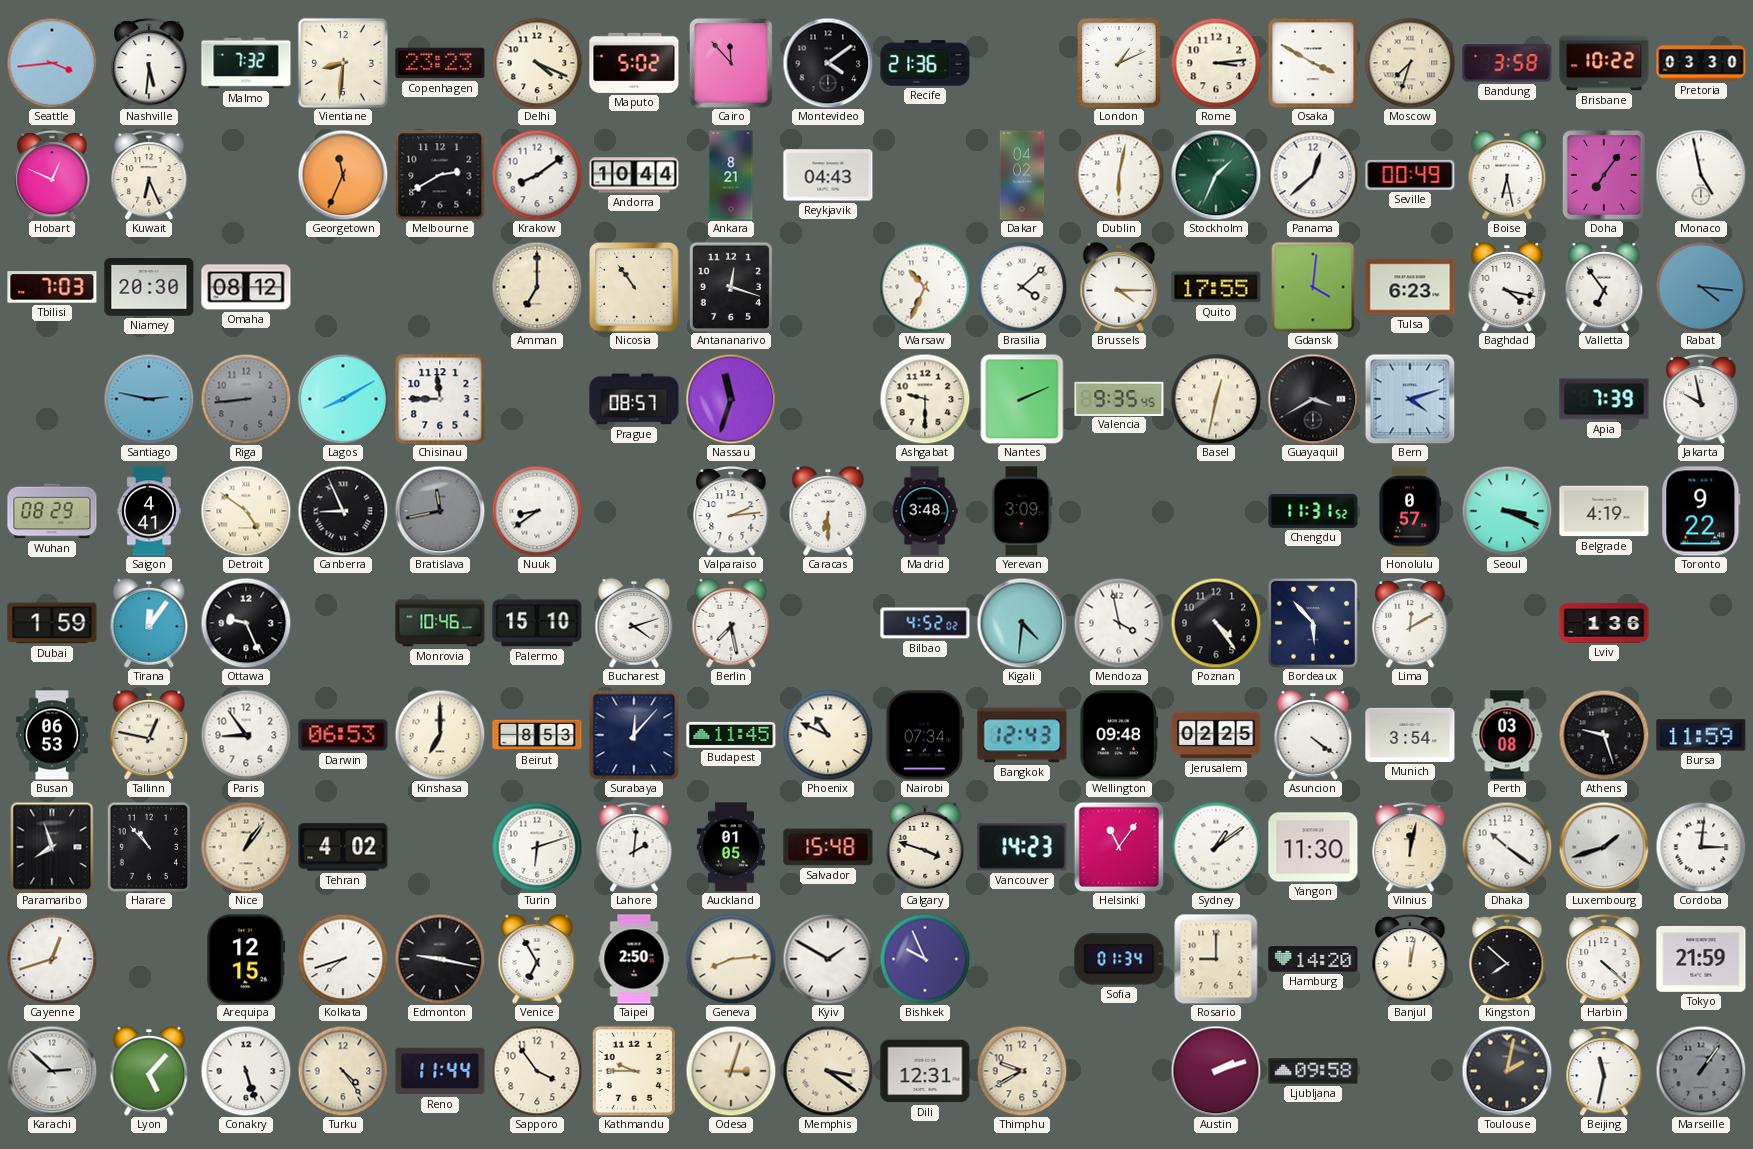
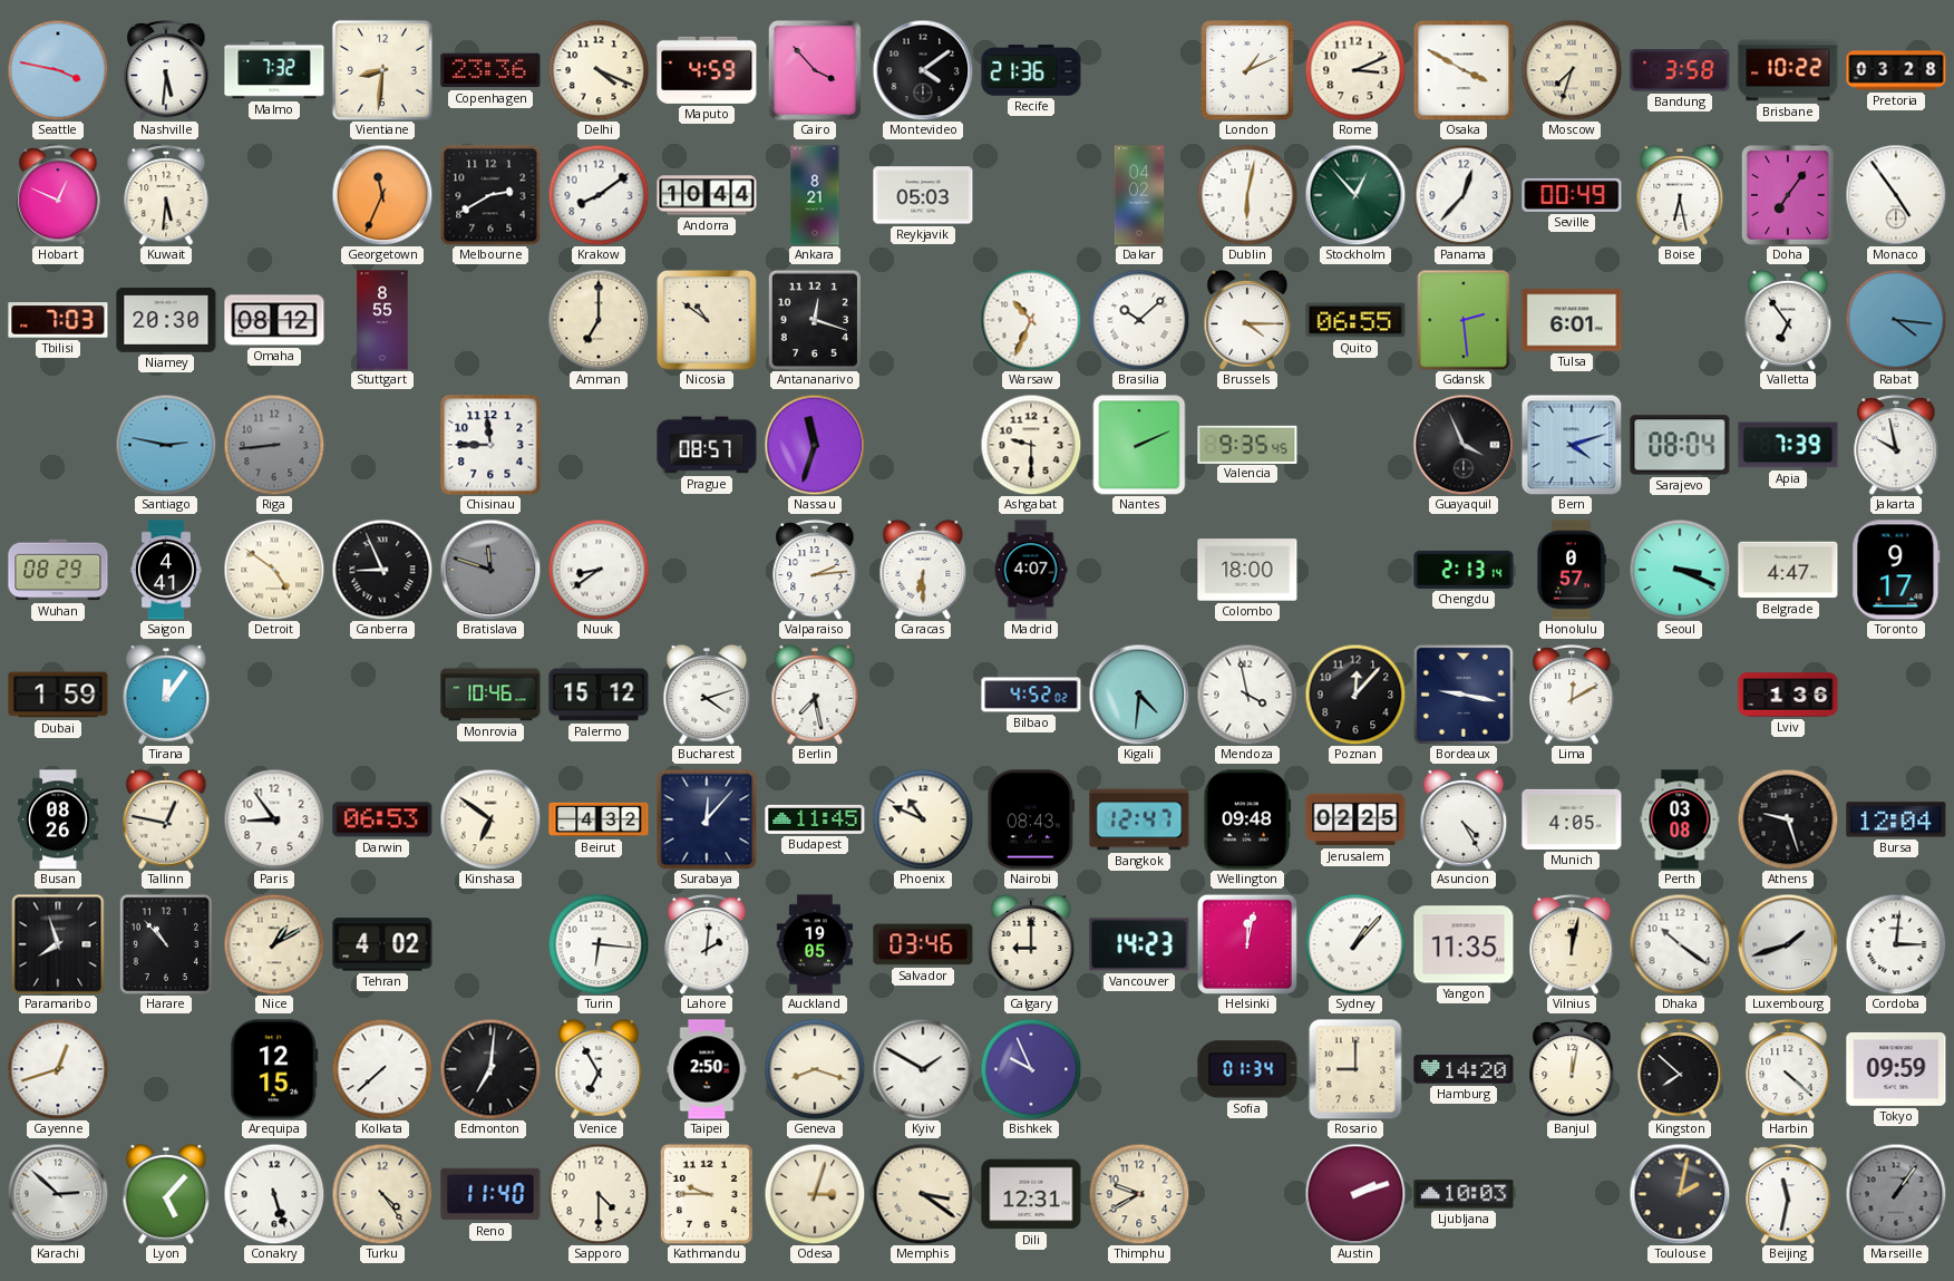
Seattle: 3:44 -> 3:47
Copenhagen: 23:23 -> 23:36
Maputo: 5:02 -> 4:59
Cairo: 11:53 -> 3:53
Rome: 3:14 -> 3:11
Pretoria: 03:30 -> 03:28
Kuwait: 6:26 -> 5:31
Reykjavik: 04:43 -> 05:03
Stockholm: 1:34 -> 12:53
Panama: 12:38 -> 12:37
Monaco: 4:58 -> 4:54
Stuttgart: none -> 8:55
Nicosia: 10:54 -> 10:51
Brasilia: 4:08 -> 10:08
Quito: 17:55 -> 06:55
Gdansk: 4:01 -> 2:29
Tulsa: 6:23 -> 6:01
Baghdad: 4:17 -> none
Lagos: 8:10 -> none
Basel: 12:32 -> none
Guayaquil: 3:40 -> 3:56
Sarajevo: none -> 08:04
Bratislava: 11:43 -> 11:48
Madrid: 3:48 -> 4:07
Yerevan: 3:09 -> none
Colombo: none -> 18:00
Chengdu: 11:31 -> 2:13
Belgrade: 4:19 -> 4:47
Toronto: 9:22 -> 9:17
Ottawa: 9:26 -> none
Palermo: 15:10 -> 15:12
Poznan: 4:24 -> 12:07
Bordeaux: 5:53 -> 9:17
Busan: 06:53 -> 08:26
Kinshasa: 7:00 -> 6:51
Beirut: 8:53 -> 4:32
Nairobi: 07:34 -> 08:43
Bangkok: 12:43 -> 12:47
Asuncion: 4:21 -> 4:25
Munich: 3:54 -> 4:05
Bursa: 11:59 -> 12:04
Nice: 1:06 -> 1:10
Turin: 6:12 -> 6:16
Auckland: 01:05 -> 19:05
Salvador: 15:48 -> 03:46
Calgary: 3:48 -> 9:00
Helsinki: 11:06 -> 12:02
Sydney: 1:09 -> 1:07
Yangon: 11:30 -> 11:35
Kolkata: 7:42 -> 7:38
Edmonton: 9:17 -> 7:01
Geneva: 8:14 -> 8:18
Tokyo: 21:59 -> 09:59
Reno: 11:44 -> 11:40
Sapporo: 3:54 -> 4:30
Ljubljana: 09:58 -> 10:03
